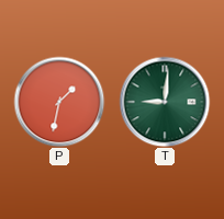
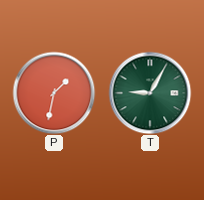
T: 9:01 -> 9:05
